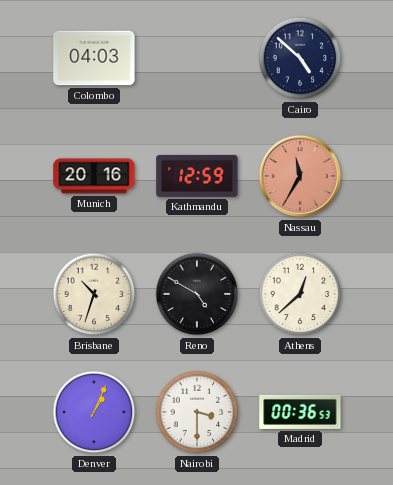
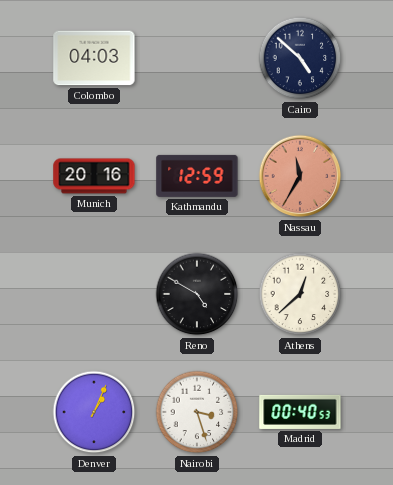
Brisbane: 10:33 -> none
Nairobi: 3:30 -> 3:27
Madrid: 00:36 -> 00:40
